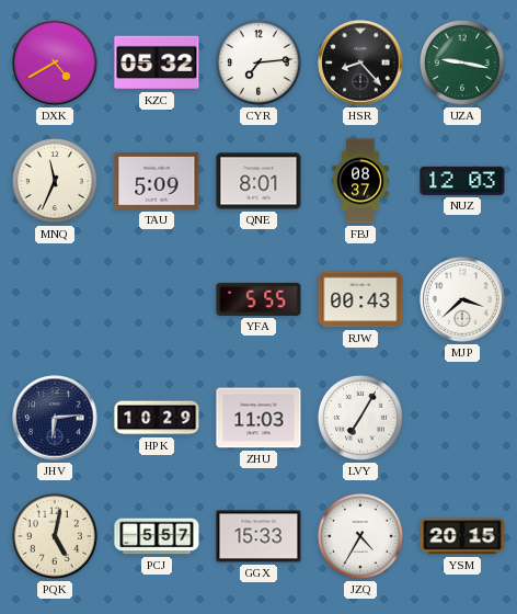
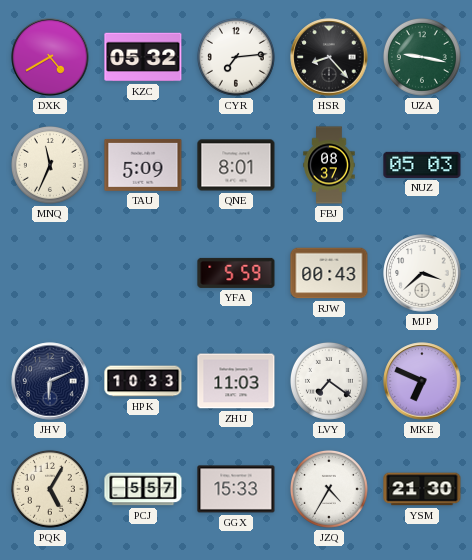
NUZ: 12:03 -> 05:03
YFA: 5:55 -> 5:59
JHV: 6:14 -> 6:11
HPK: 10:29 -> 10:33
LVY: 7:05 -> 7:21
MKE: none -> 6:49
PQK: 5:02 -> 5:05
YSM: 20:15 -> 21:30
